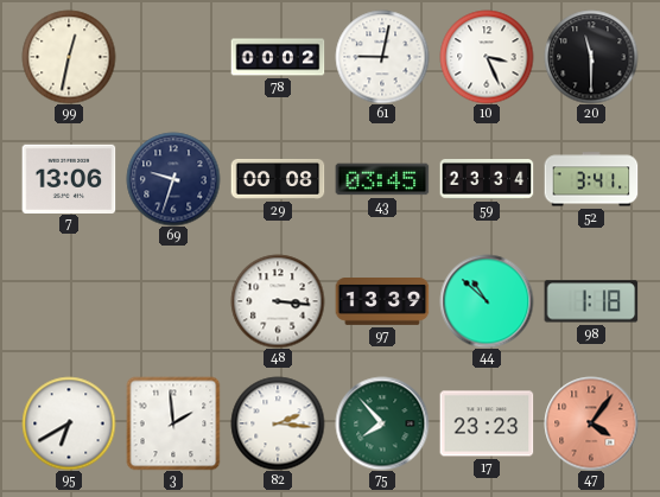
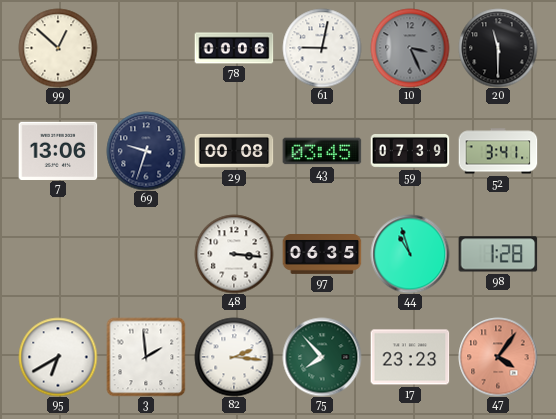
99: 12:32 -> 12:52
78: 00:02 -> 00:06
10 dial: white -> grey
59: 23:34 -> 07:39
97: 13:39 -> 06:35
44: 10:52 -> 10:57
98: 1:18 -> 1:28
